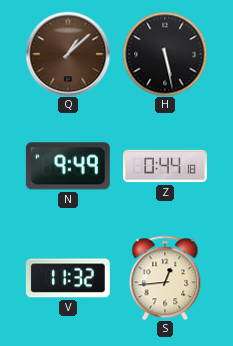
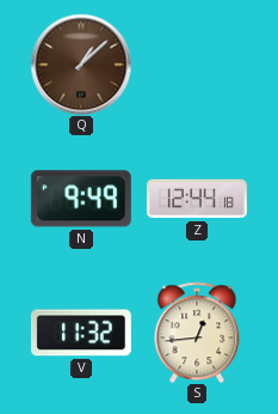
H: 5:28 -> none
Z: 0:44 -> 12:44
